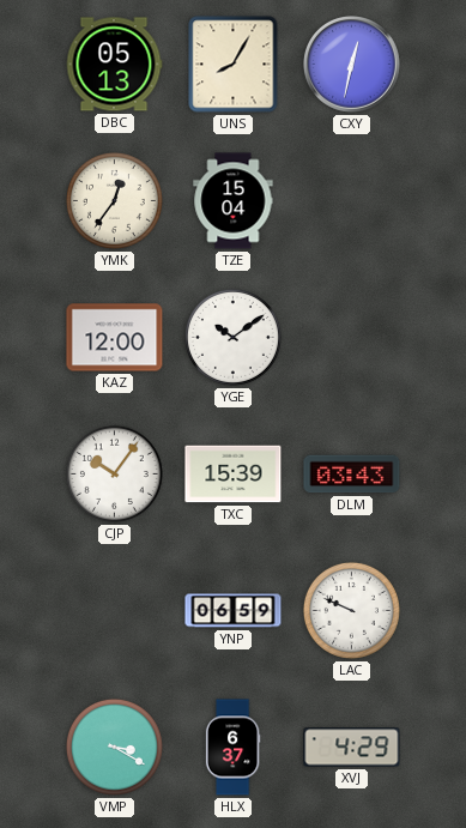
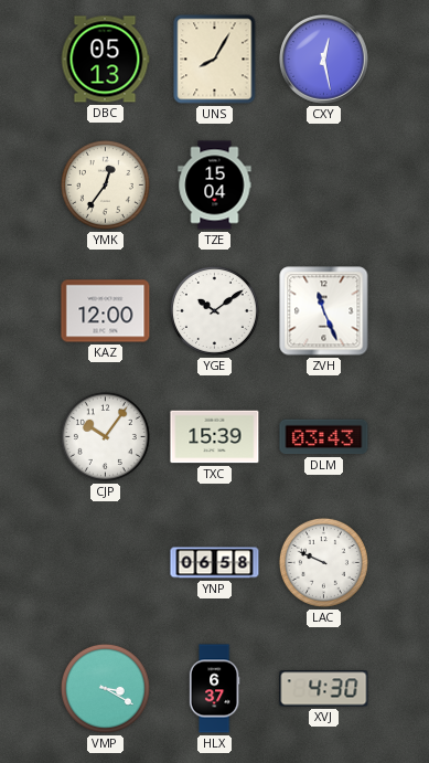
CXY: 12:32 -> 12:28
ZVH: none -> 11:26
YNP: 06:59 -> 06:58
XVJ: 4:29 -> 4:30
